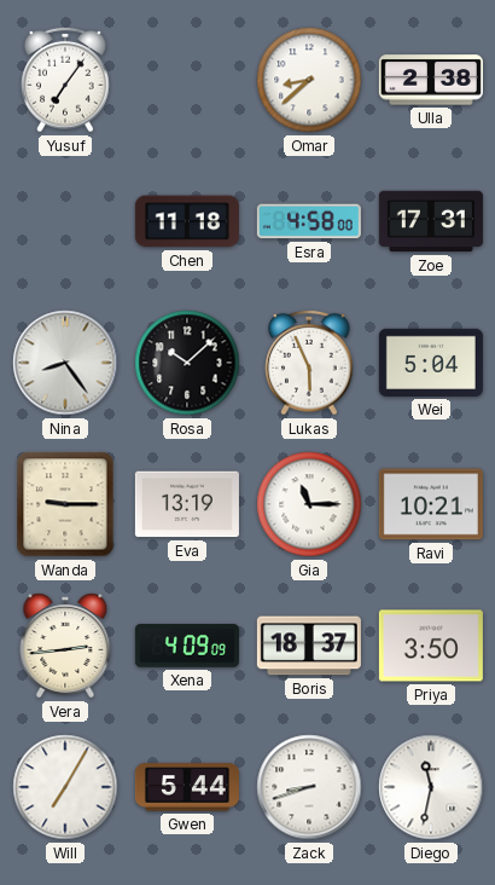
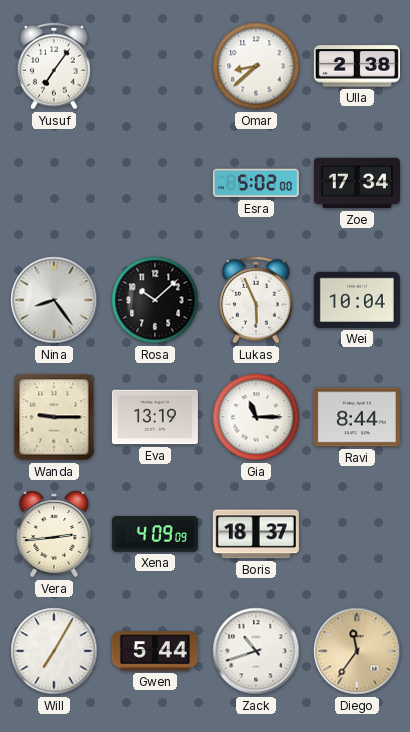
Chen: 11:18 -> none
Esra: 4:58 -> 5:02
Zoe: 17:31 -> 17:34
Wei: 5:04 -> 10:04
Ravi: 10:21 -> 8:44
Priya: 3:50 -> none
Zack: 8:42 -> 10:42
Diego: 11:32 -> 11:36
Diego dial: white -> champagne
